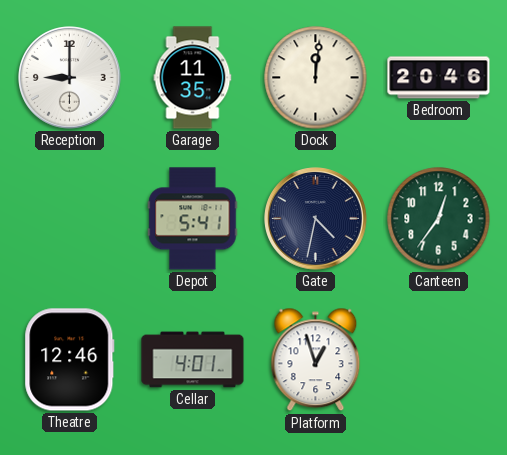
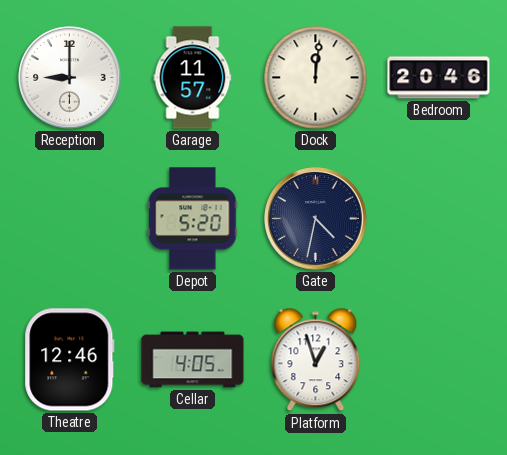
Garage: 11:35 -> 11:57
Depot: 5:41 -> 5:20
Canteen: 12:36 -> none
Cellar: 4:01 -> 4:05
